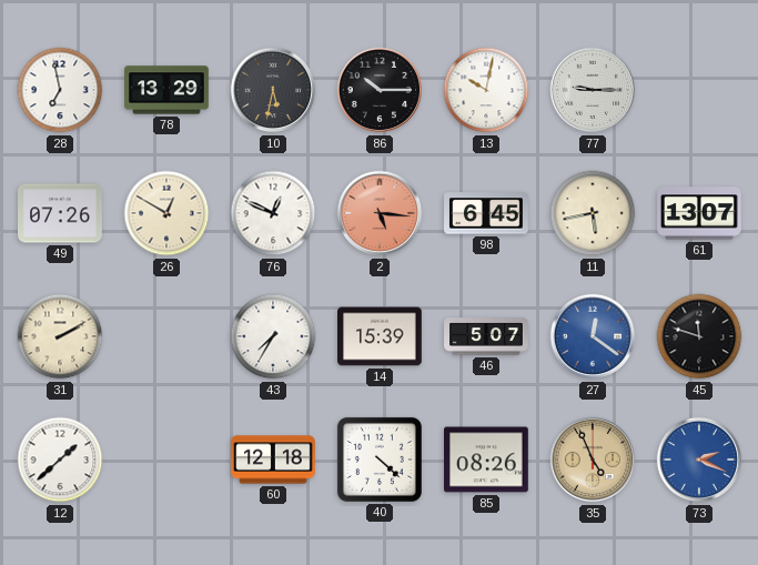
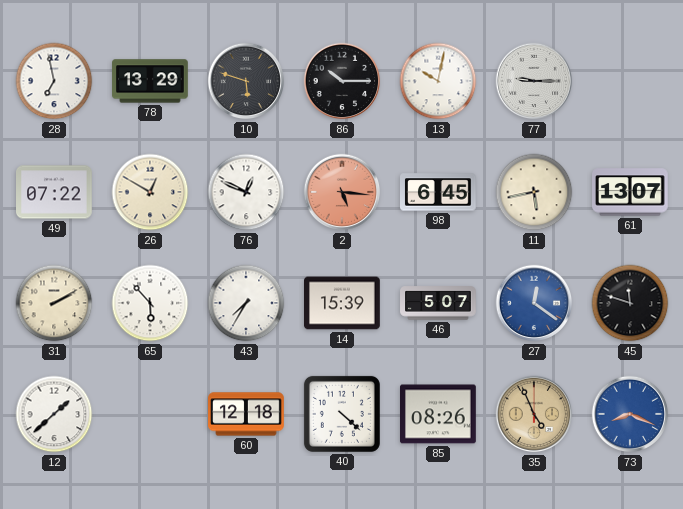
10: 5:32 -> 5:48
49: 07:26 -> 07:22
65: none -> 5:53
73: 2:19 -> 8:19
